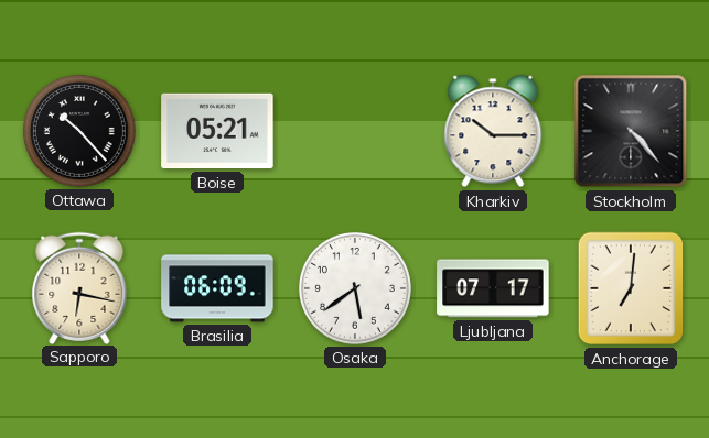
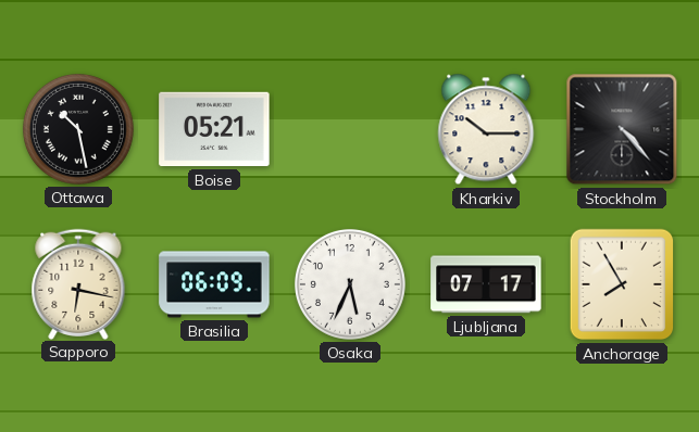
Ottawa: 10:23 -> 10:28
Osaka: 5:39 -> 5:34
Anchorage: 7:01 -> 7:55
